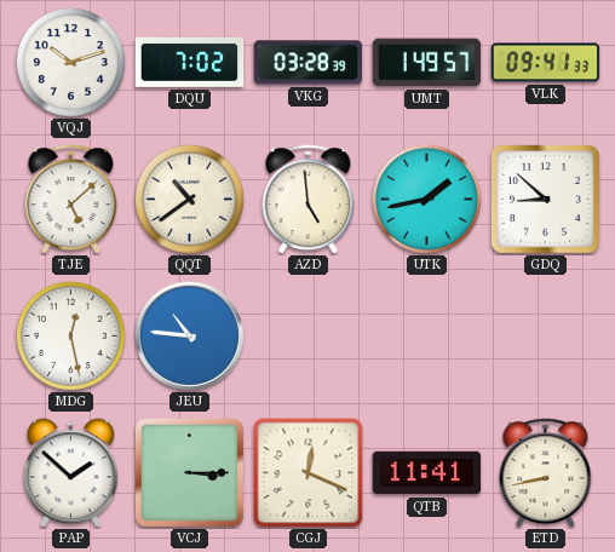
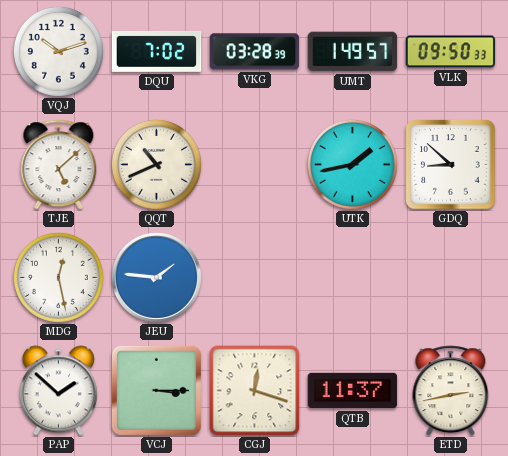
VLK: 09:41 -> 09:50
QQT: 10:39 -> 10:41
AZD: 4:59 -> none
JEU: 10:46 -> 1:46
CGJ: 12:19 -> 12:18
QTB: 11:41 -> 11:37
ETD: 8:43 -> 2:43
